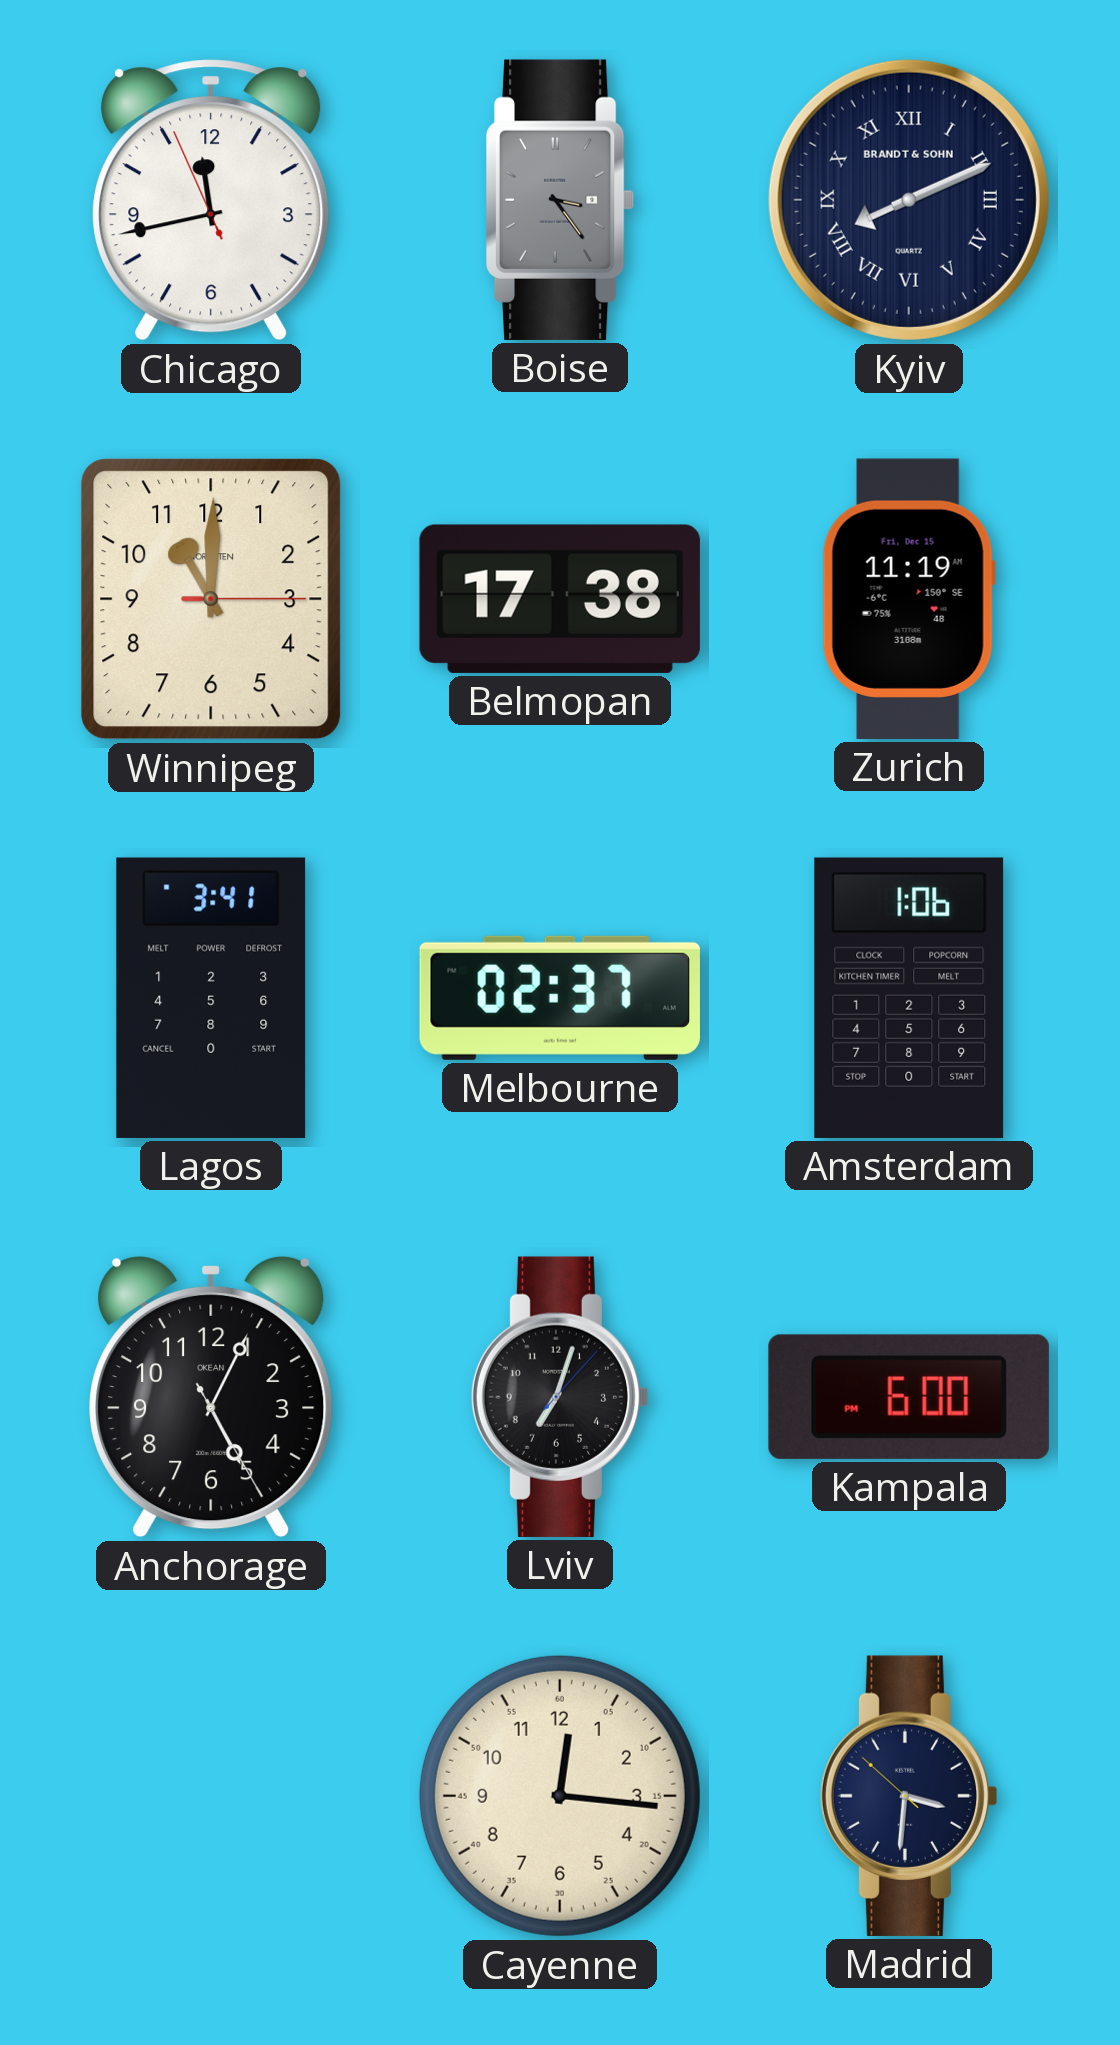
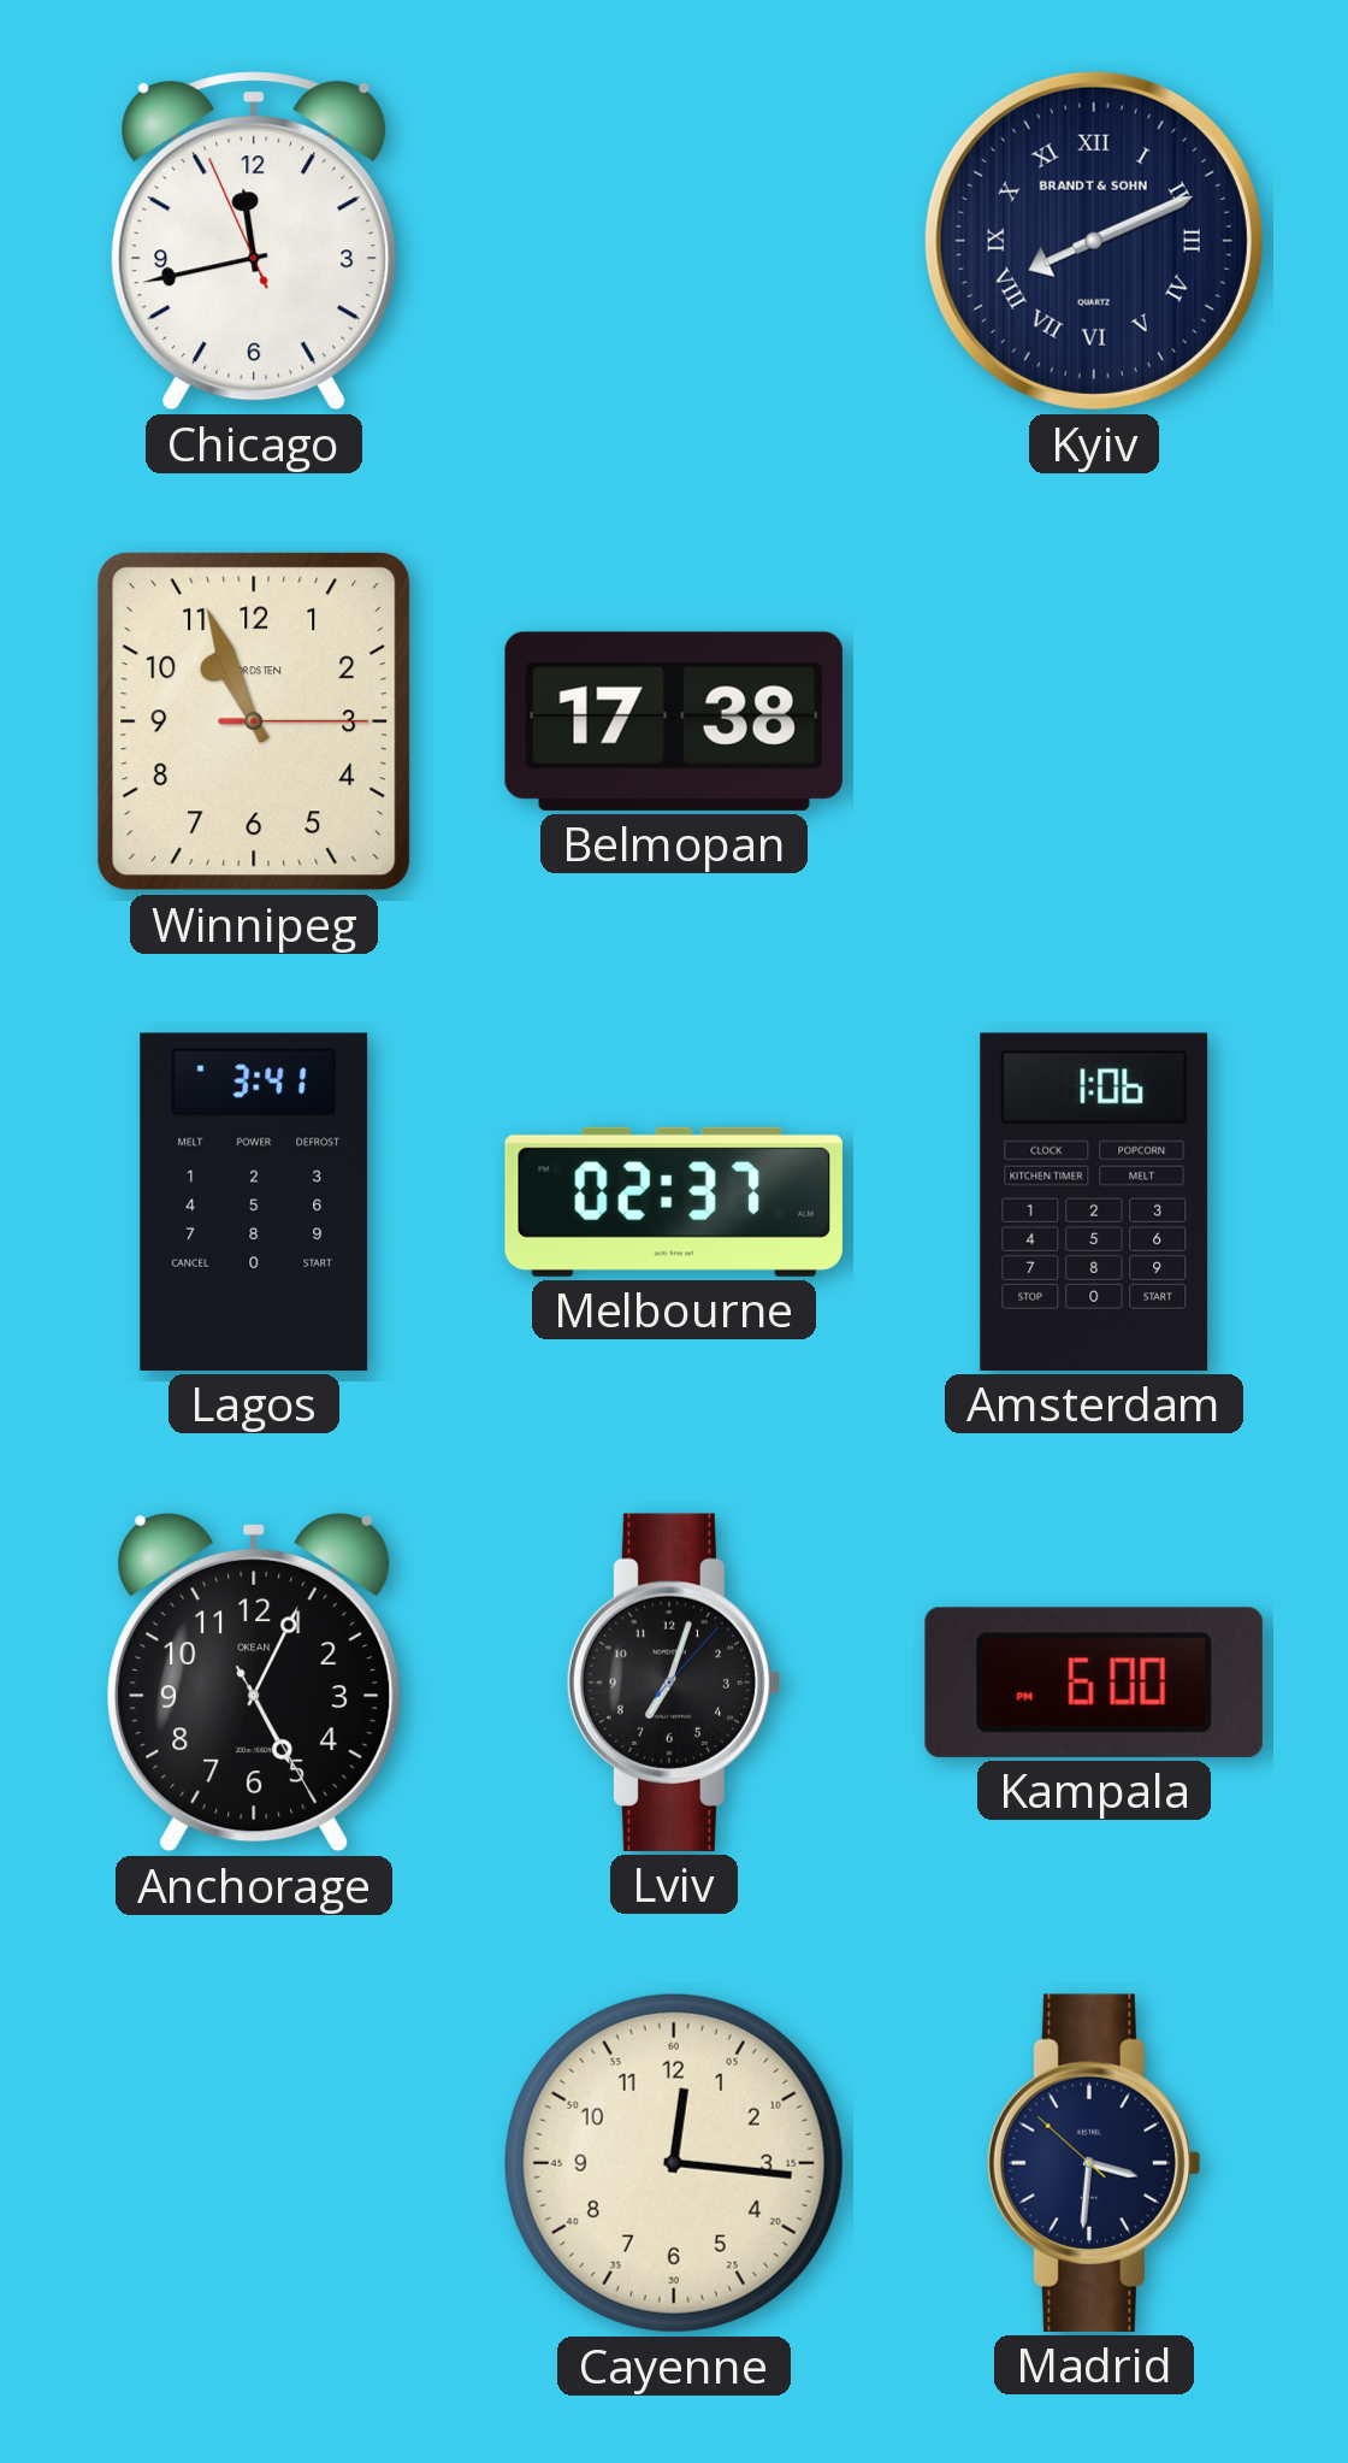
Boise: 3:24 -> none
Winnipeg: 11:00 -> 10:56
Zurich: 11:19 -> none
